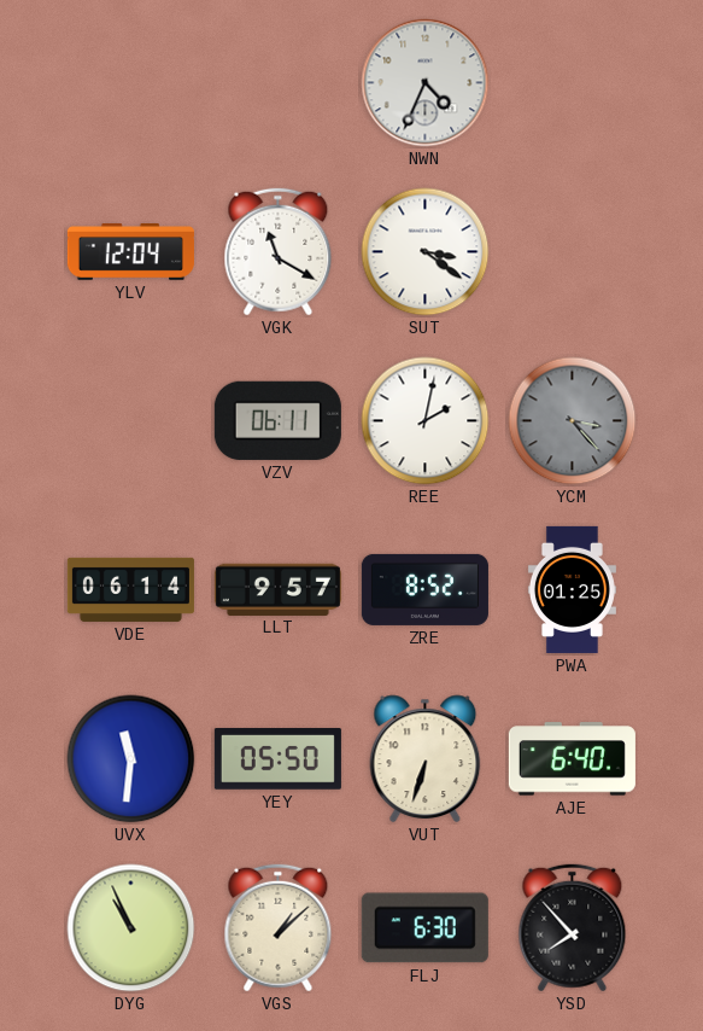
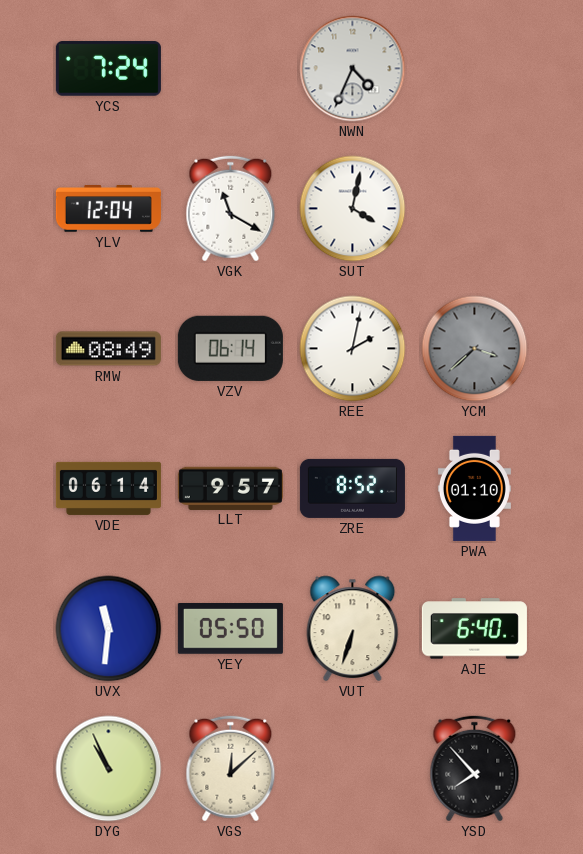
YCS: none -> 7:24
SUT: 3:21 -> 4:02
RMW: none -> 08:49
VZV: 06:11 -> 06:14
YCM: 3:23 -> 3:38
PWA: 01:25 -> 01:10
VGS: 1:08 -> 12:08
FLJ: 6:30 -> none
